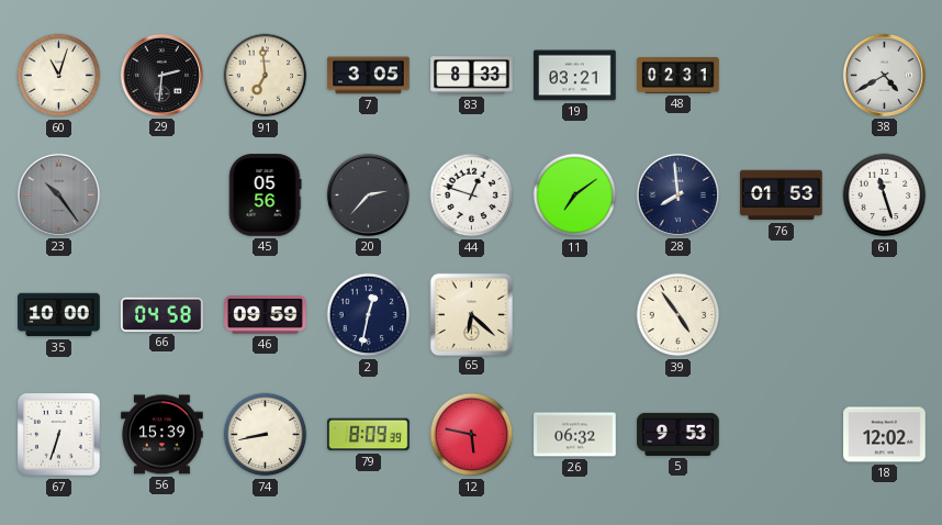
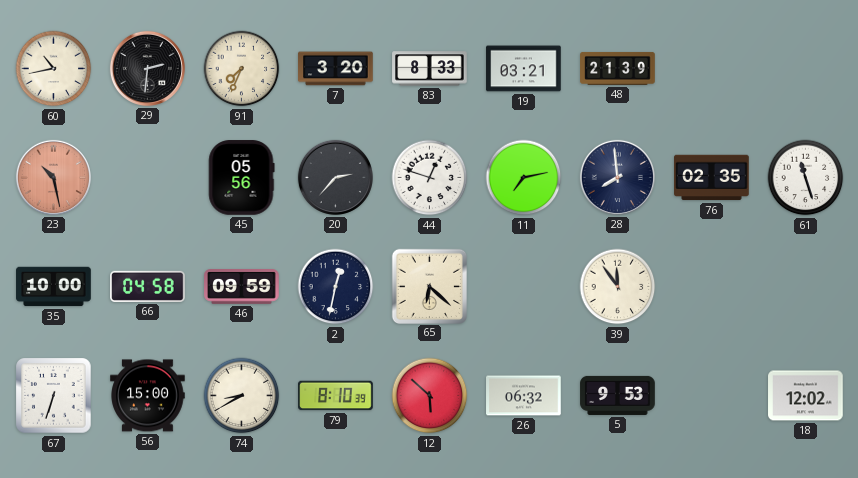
60: 11:03 -> 10:43
91: 6:59 -> 7:34
7: 3:05 -> 3:20
48: 02:31 -> 21:39
38: 4:40 -> none
23: 10:24 -> 10:28
23 dial: grey -> salmon
11: 7:09 -> 7:13
76: 01:53 -> 02:35
39: 4:54 -> 11:54
56: 15:39 -> 15:00
74: 8:43 -> 8:40
79: 8:09 -> 8:10
12: 5:47 -> 5:52
